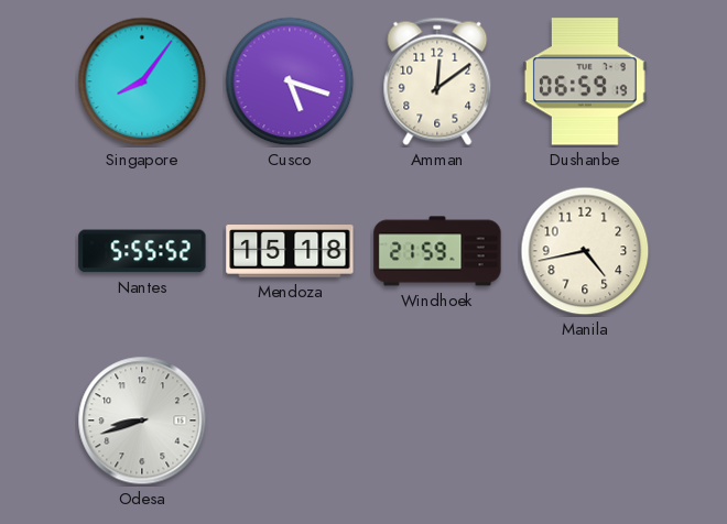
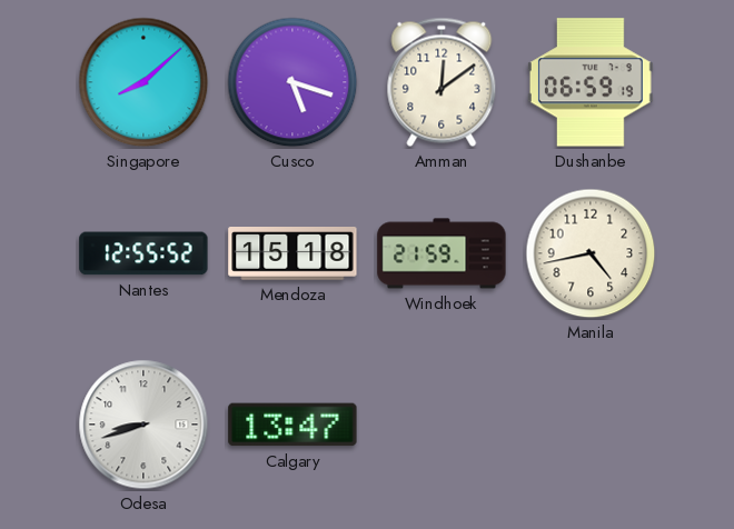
Singapore: 8:06 -> 8:08
Nantes: 5:55 -> 12:55
Calgary: none -> 13:47
